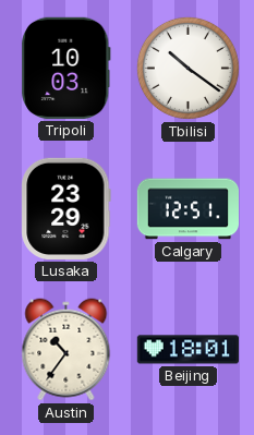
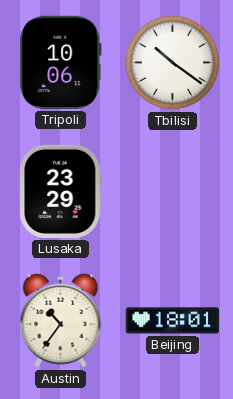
Tripoli: 10:03 -> 10:06
Calgary: 12:51 -> none
